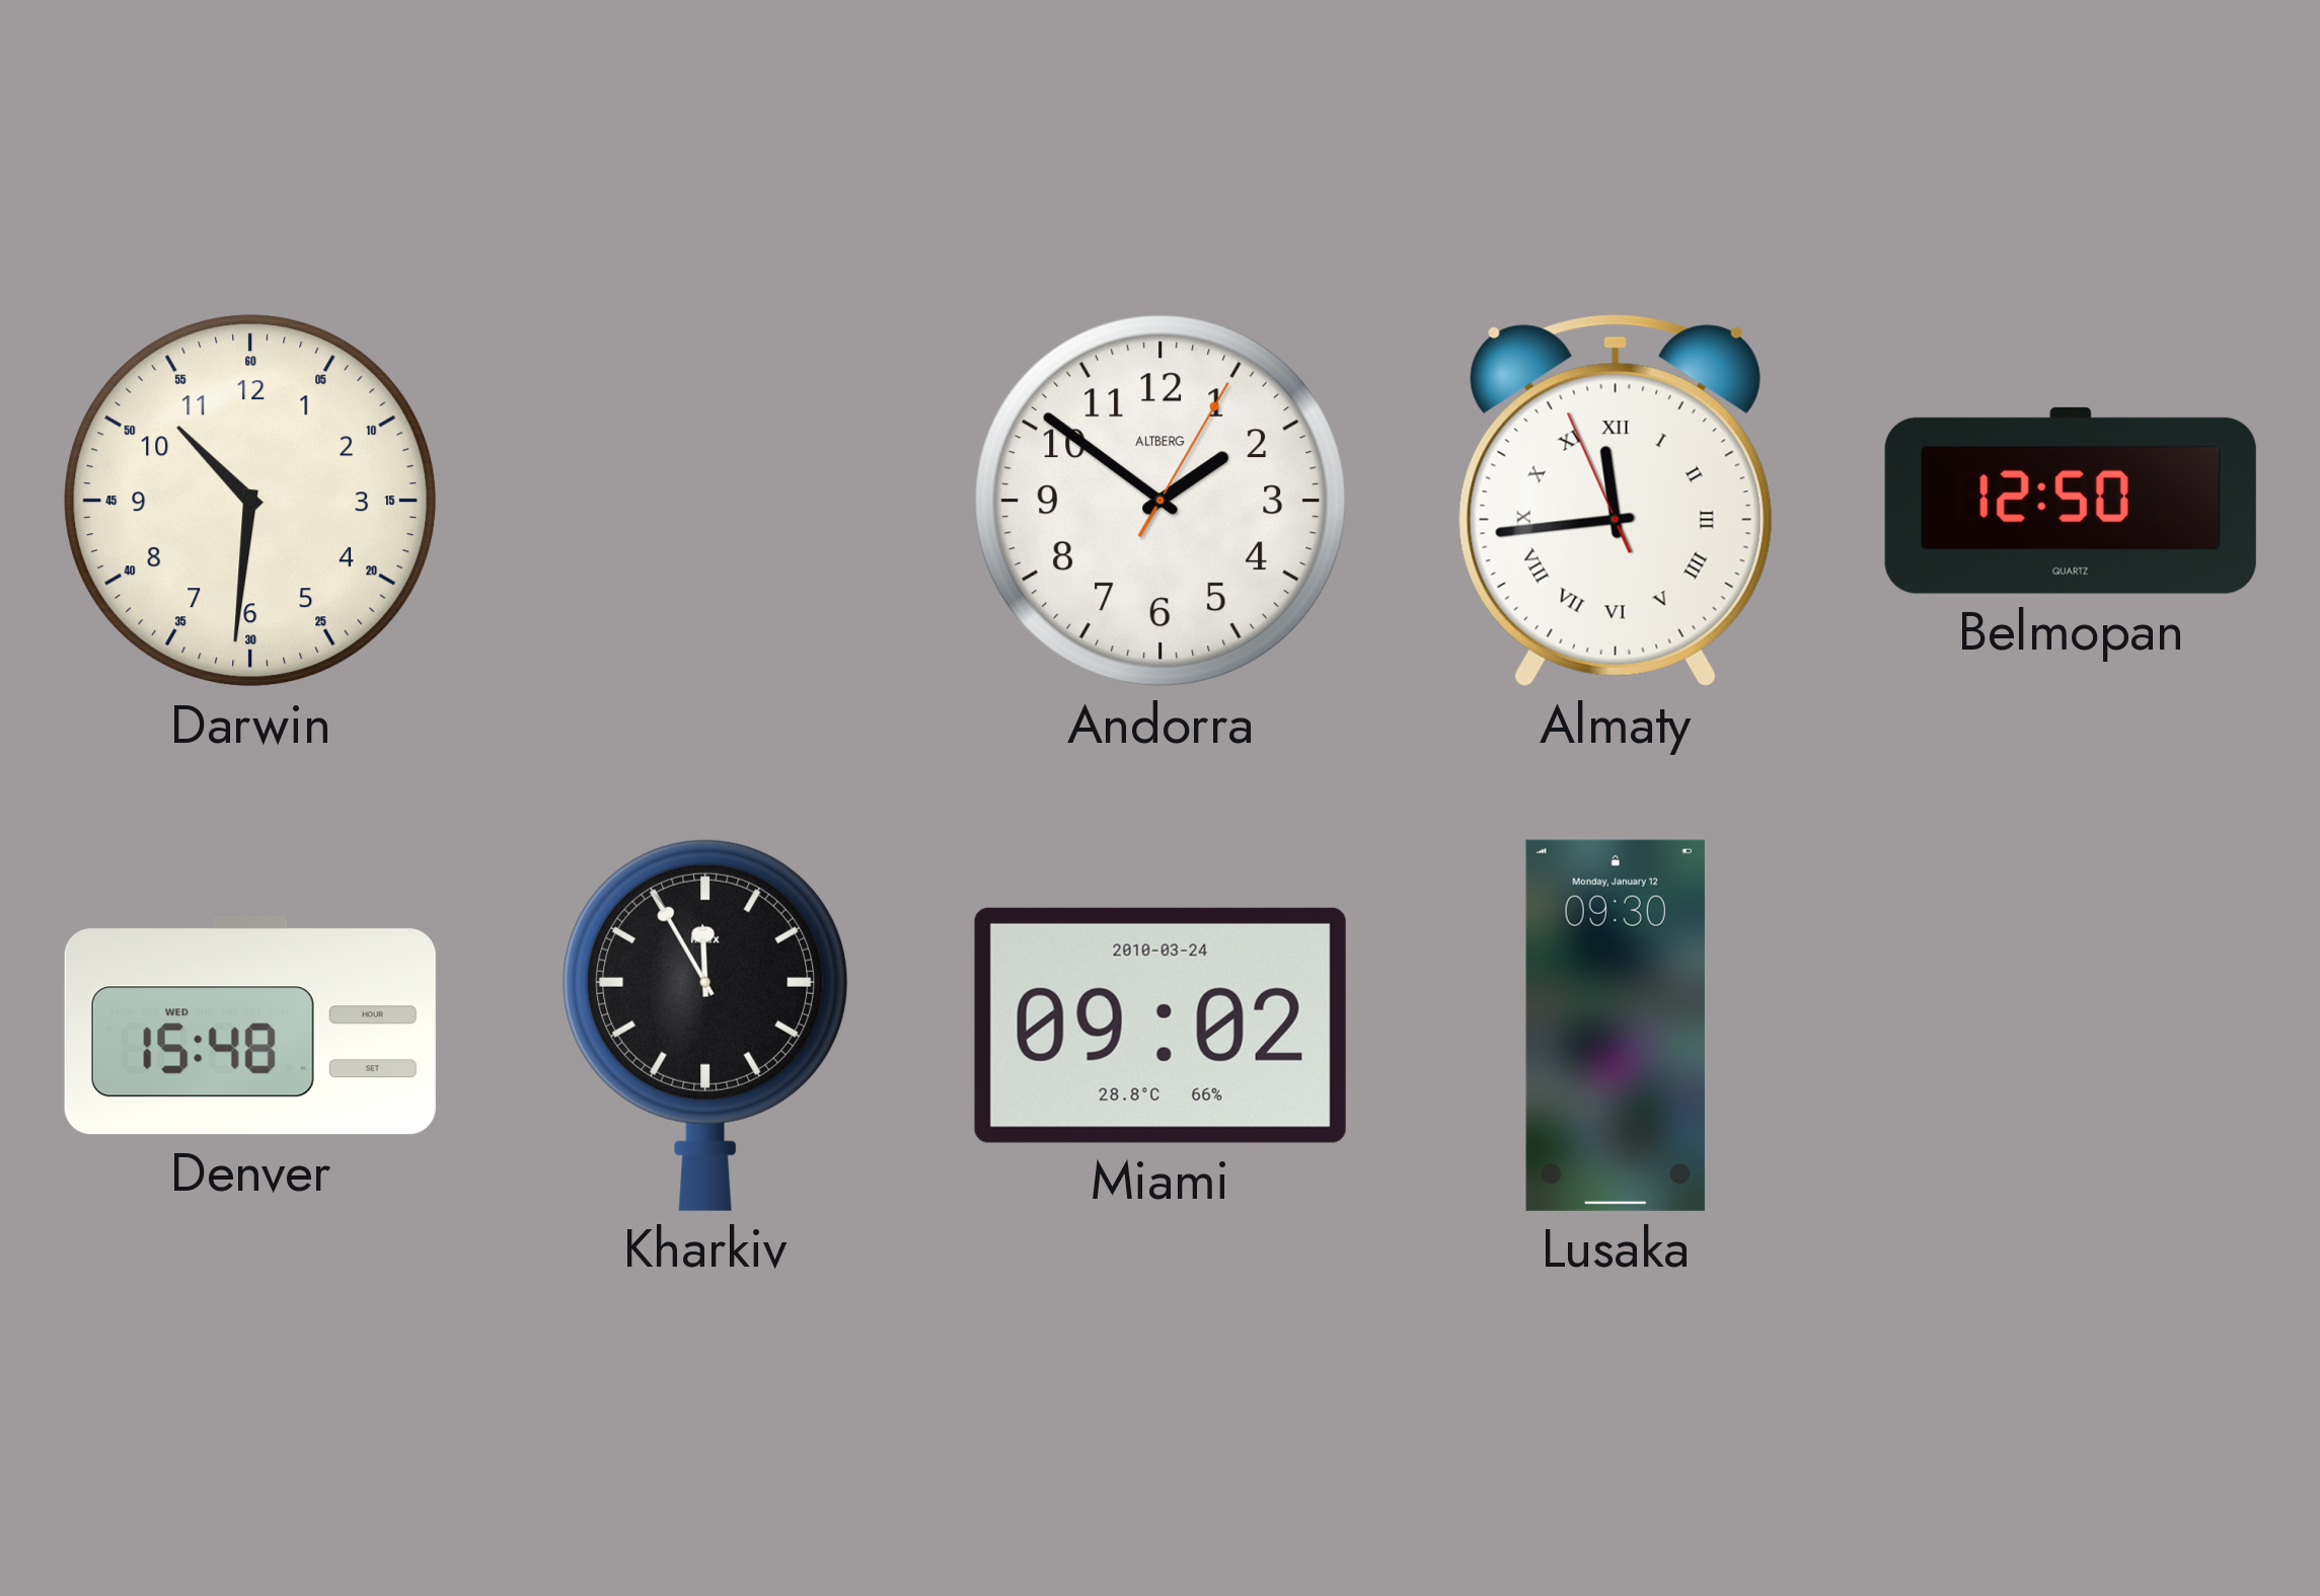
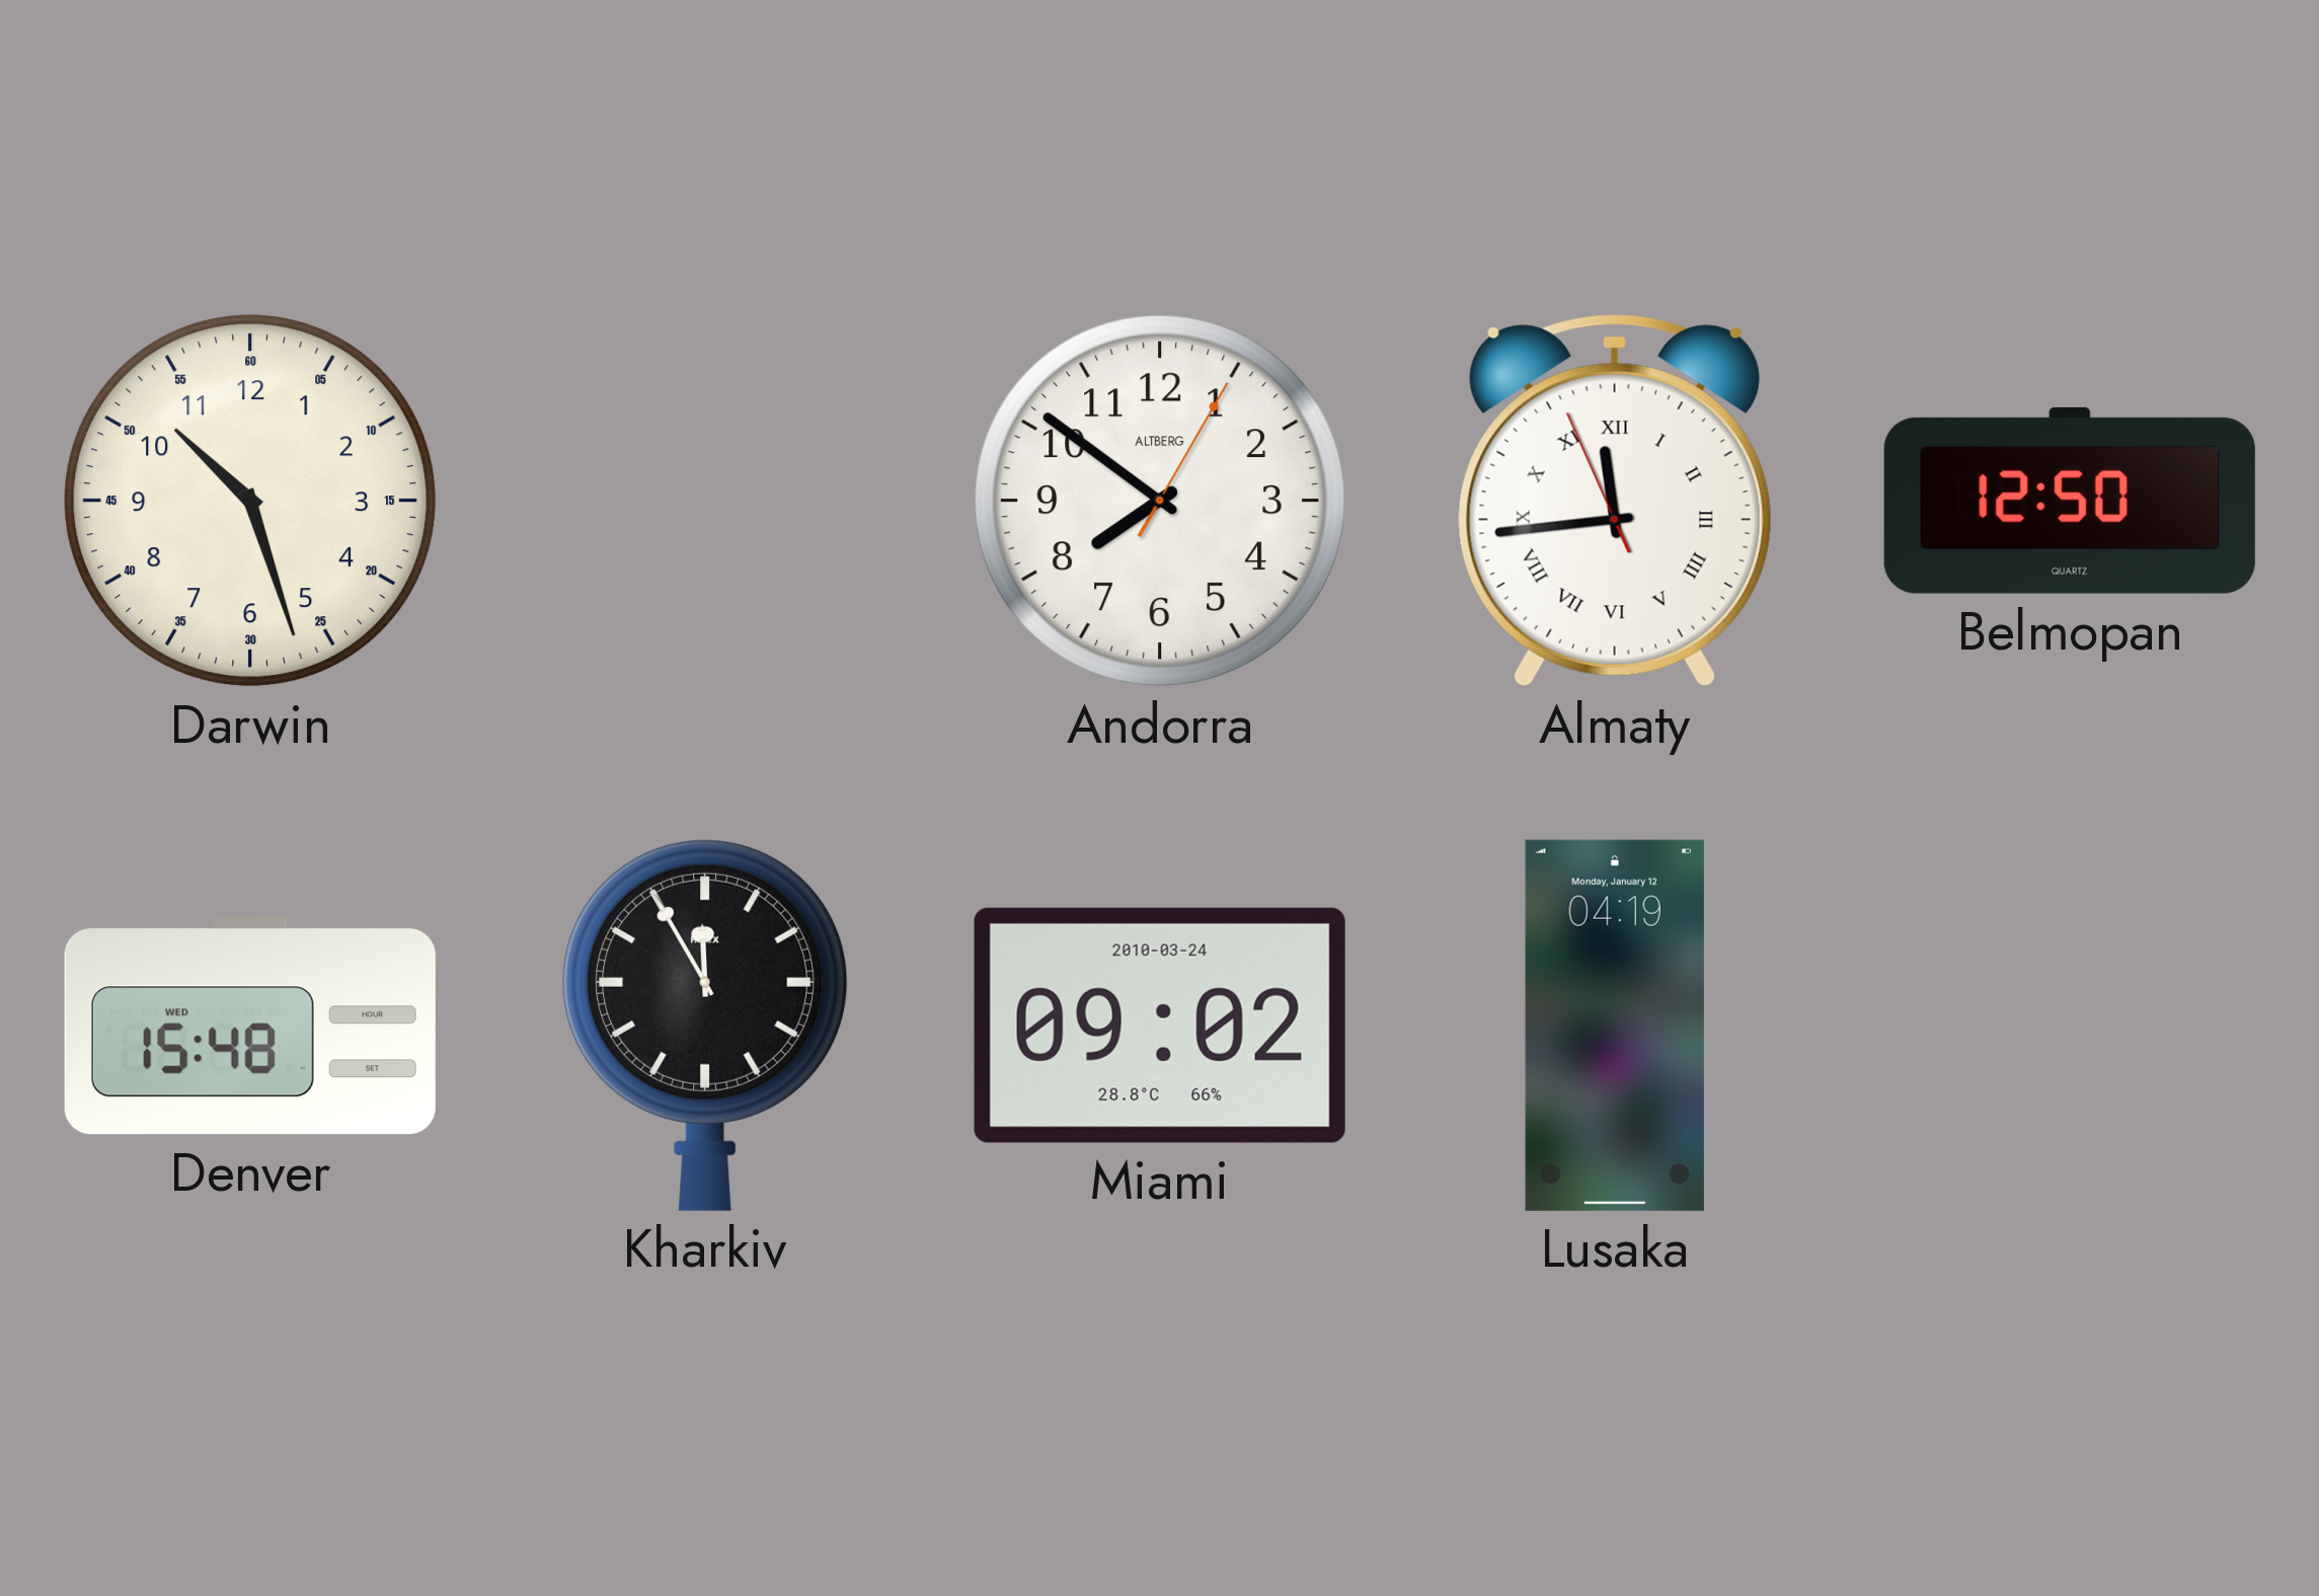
Darwin: 10:31 -> 10:27
Andorra: 1:51 -> 7:51
Lusaka: 09:30 -> 04:19
